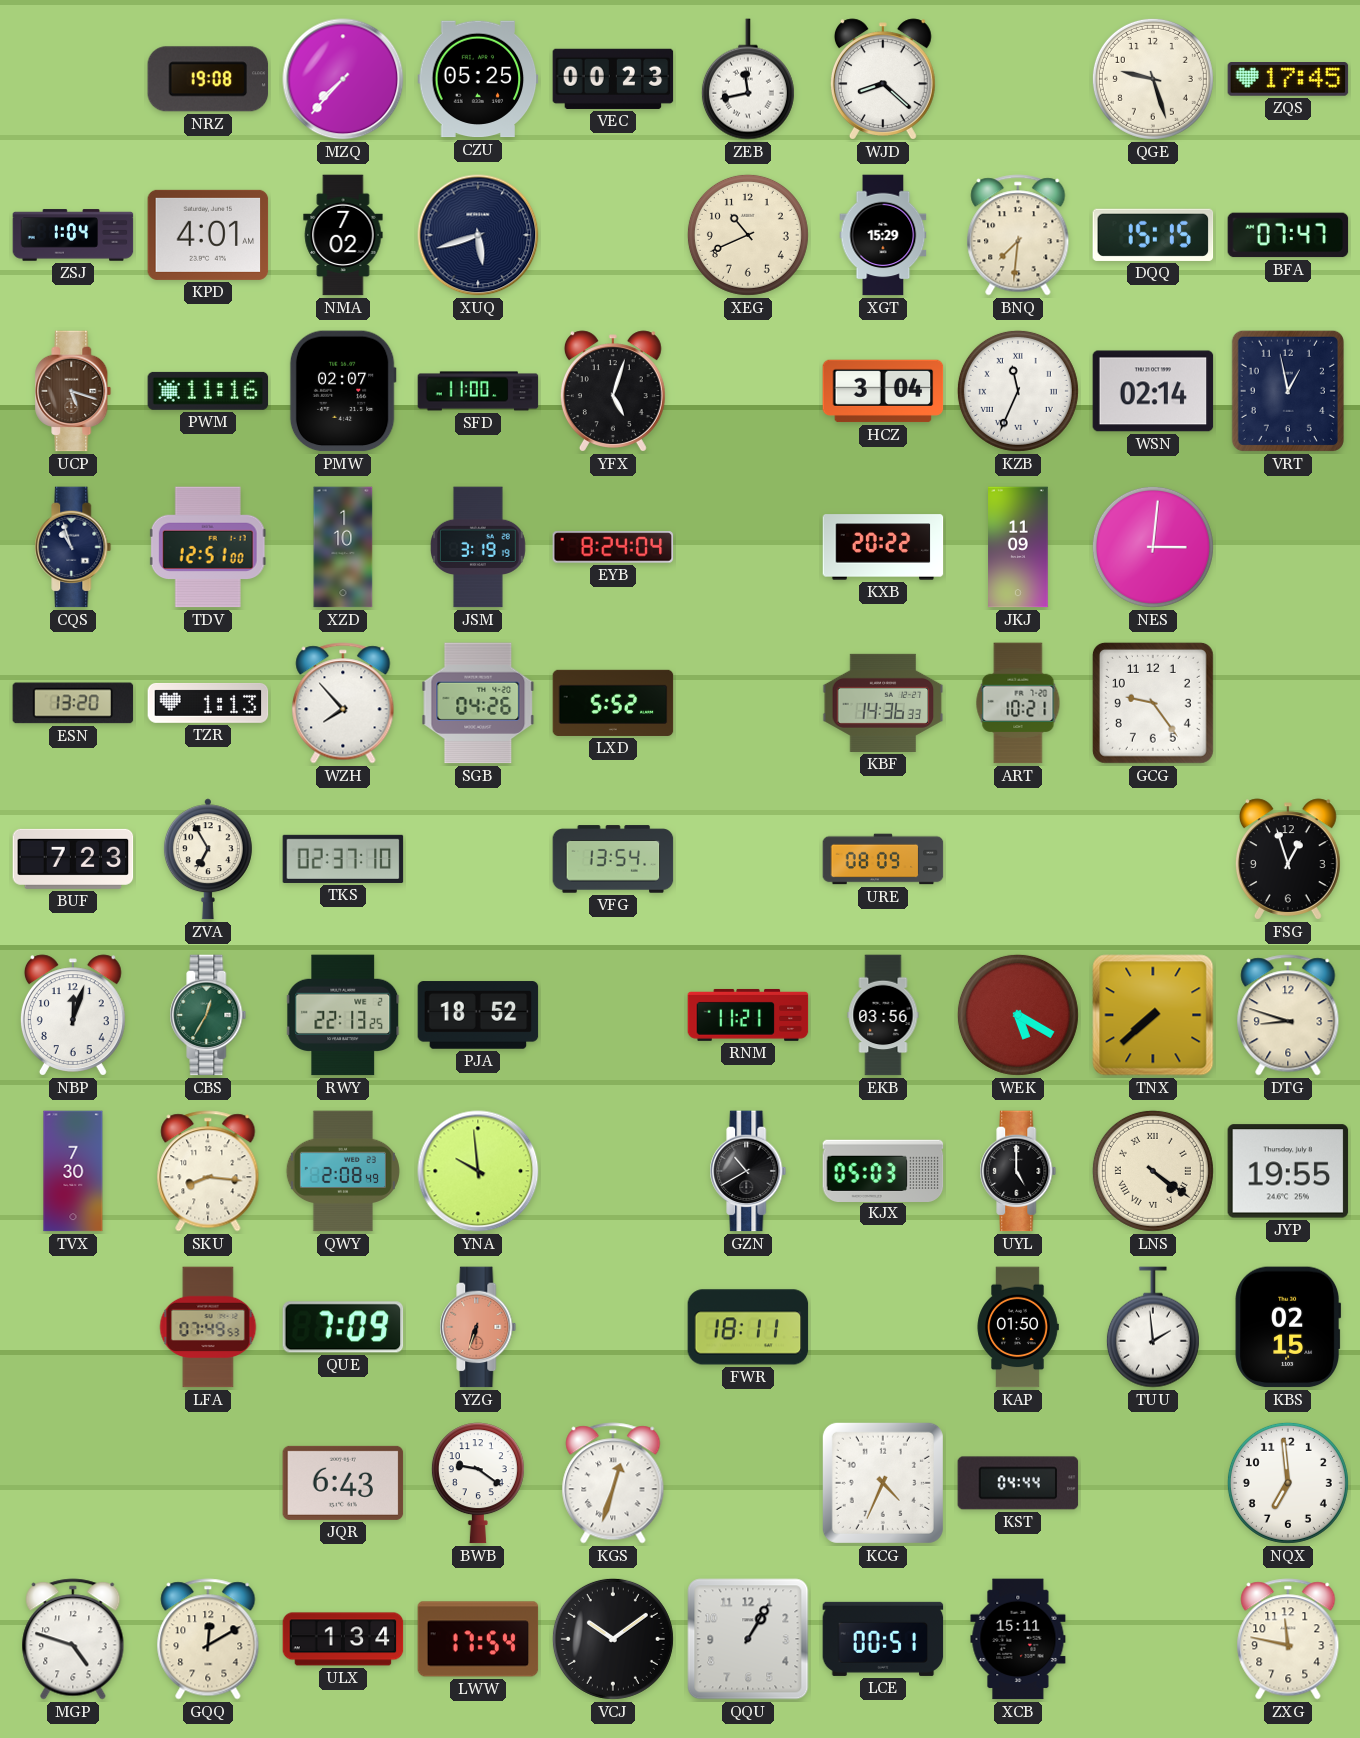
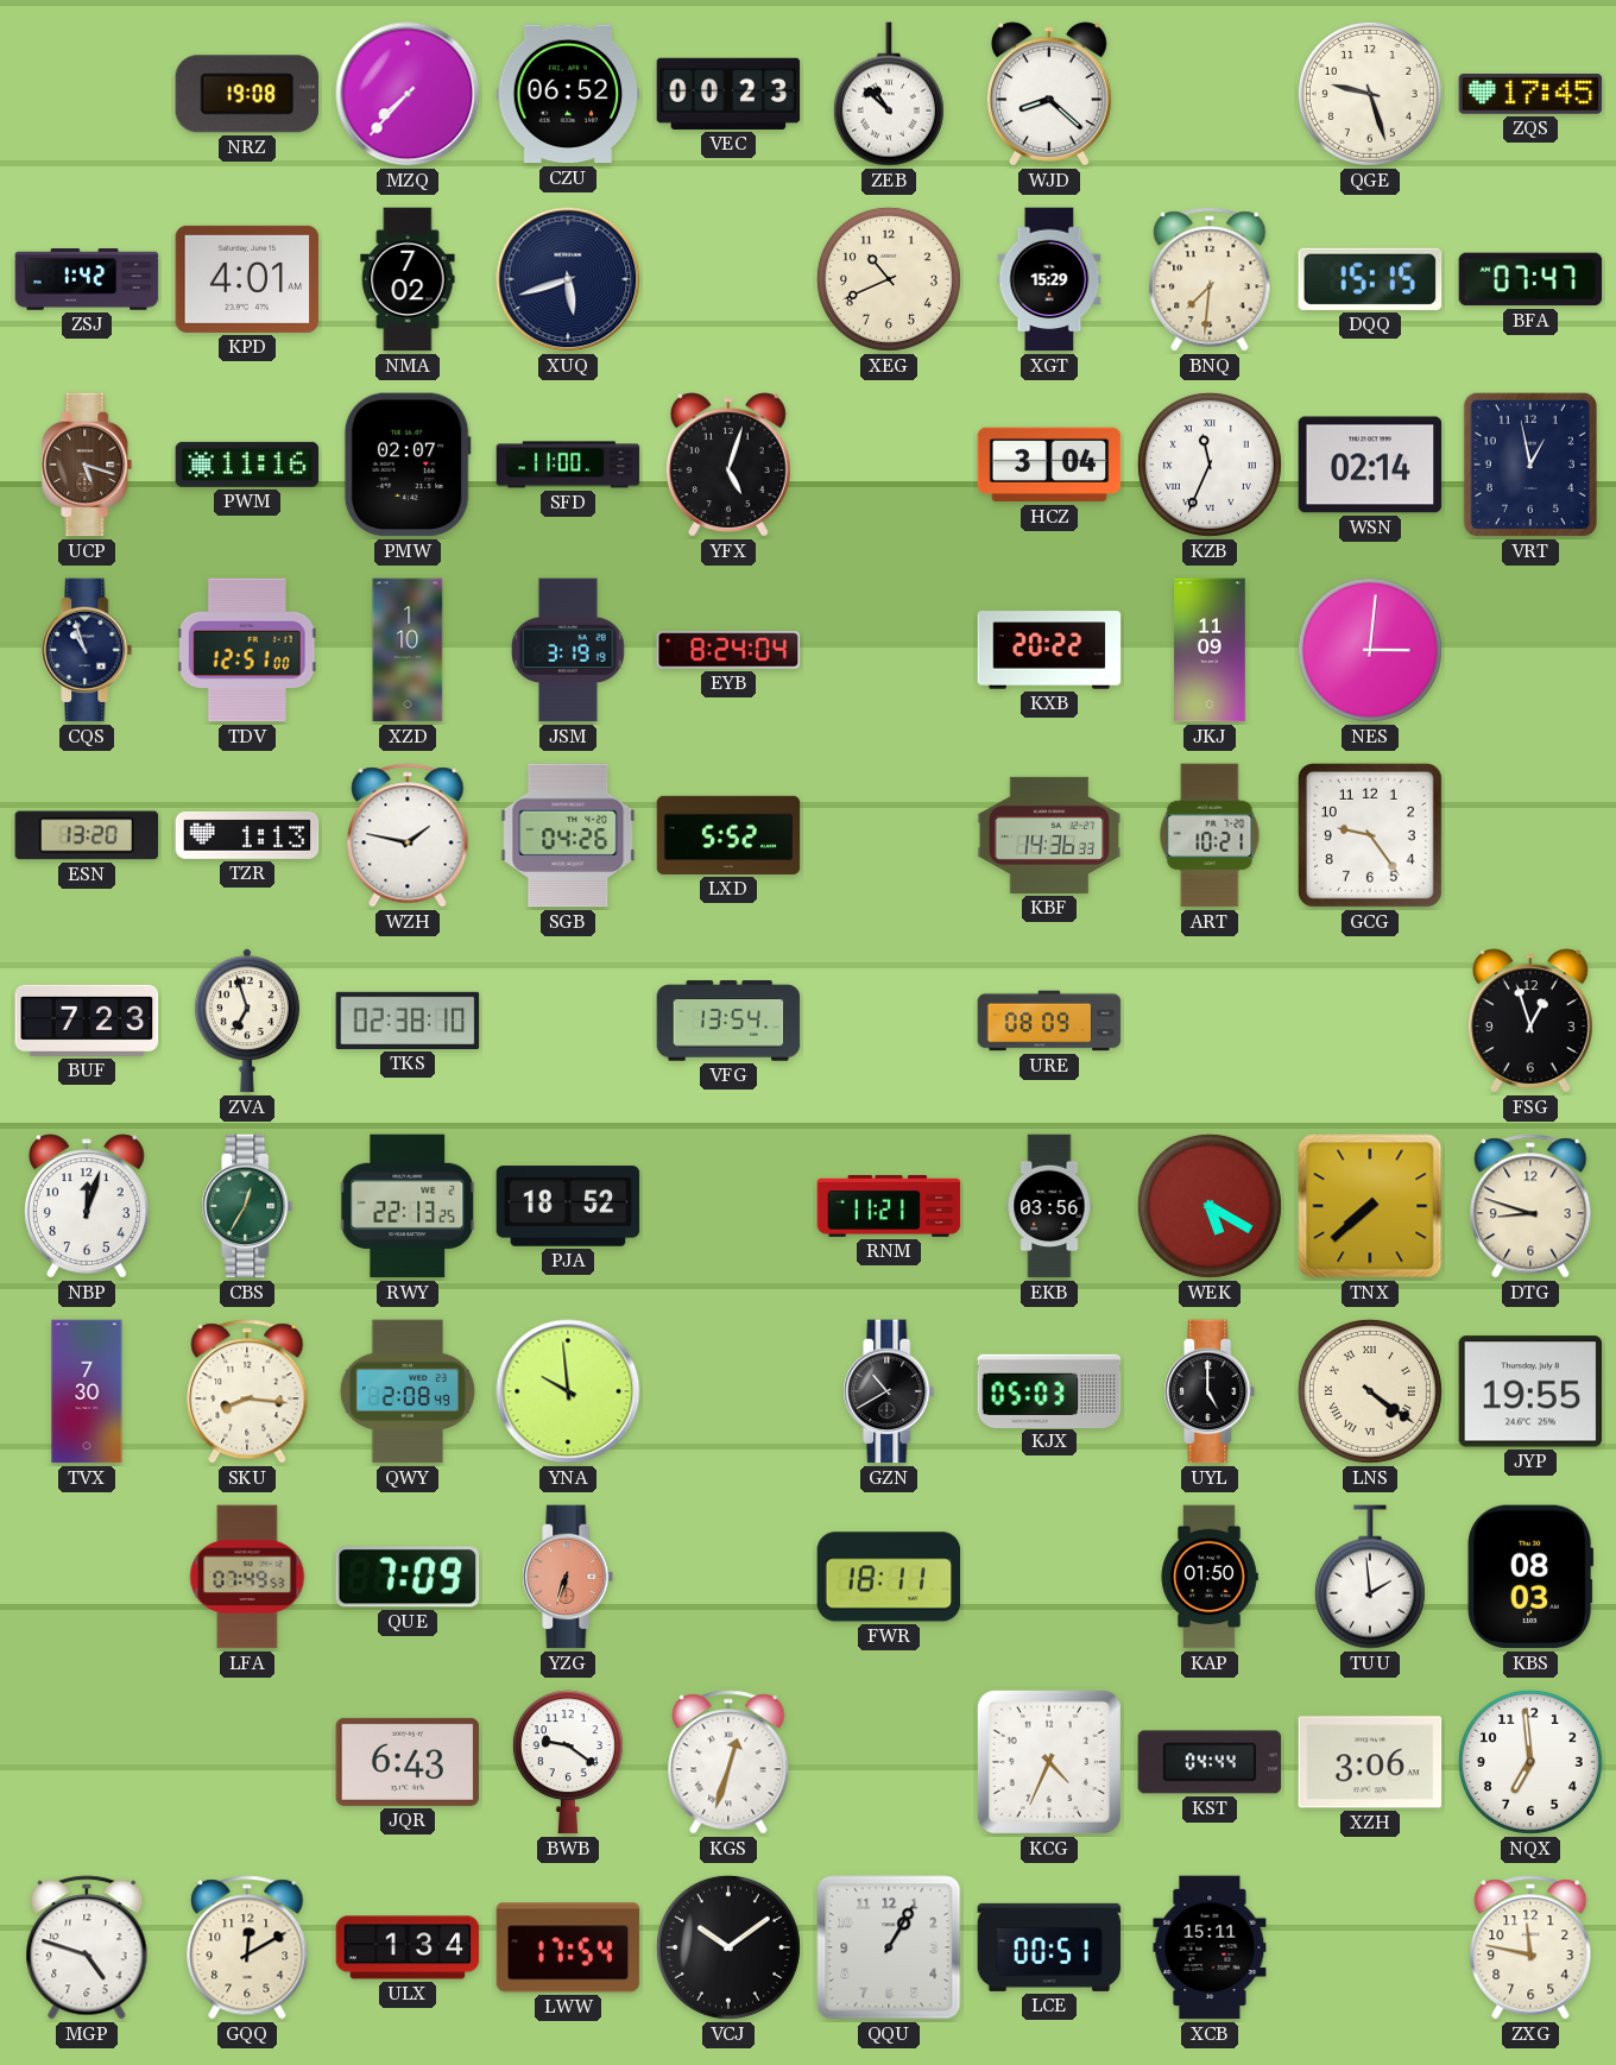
CZU: 05:25 -> 06:52
ZEB: 11:43 -> 10:52
ZSJ: 1:04 -> 1:42
WZH: 7:53 -> 1:47
ZVA: 6:55 -> 6:57
TKS: 02:37 -> 02:38
KBS: 02:15 -> 08:03
XZH: none -> 3:06
